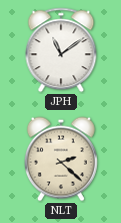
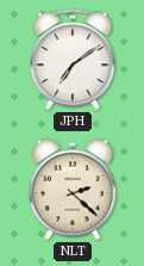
JPH: 11:09 -> 7:09
